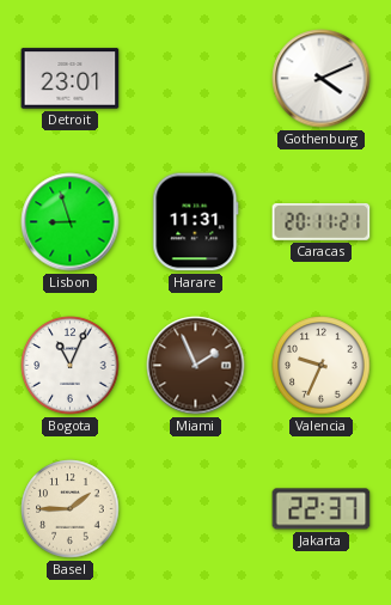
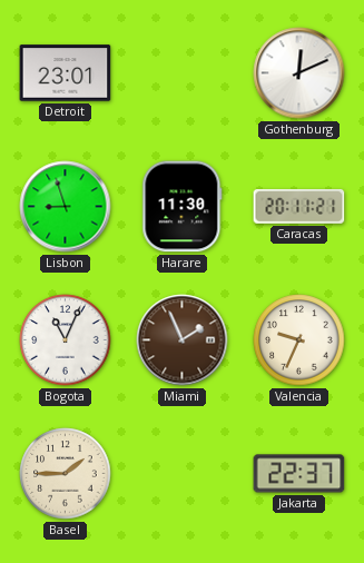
Gothenburg: 4:11 -> 12:11
Harare: 11:31 -> 11:30
